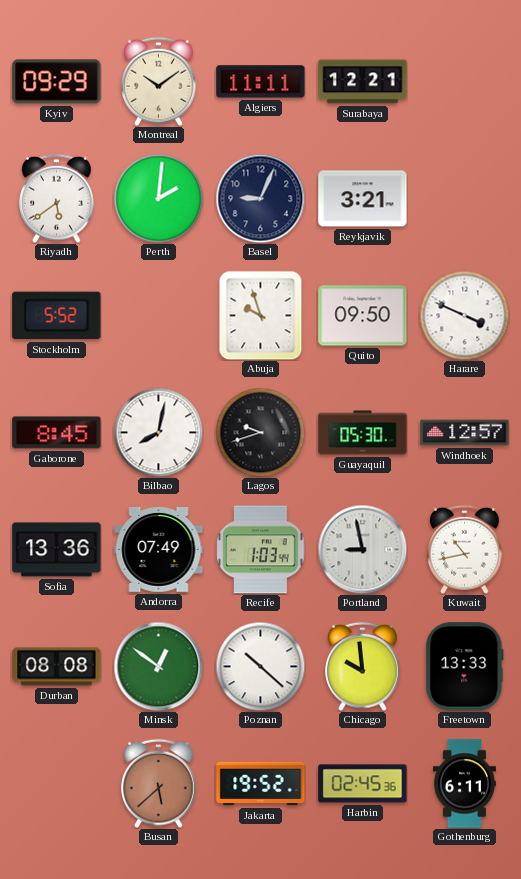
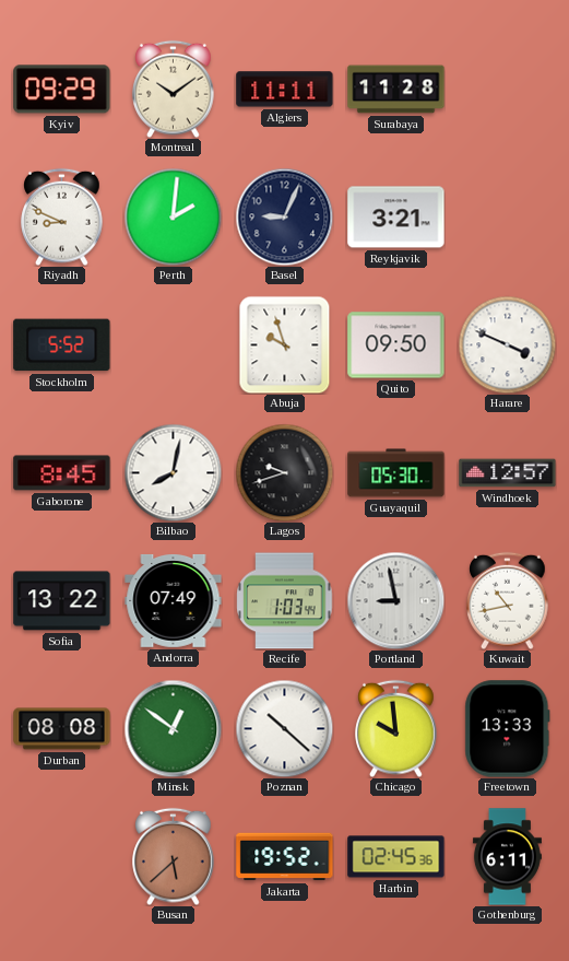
Surabaya: 12:21 -> 11:28
Riyadh: 5:39 -> 8:49
Sofia: 13:36 -> 13:22
